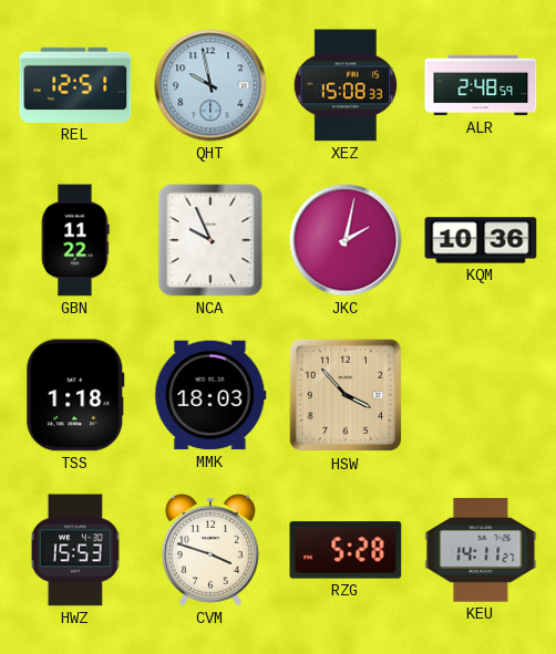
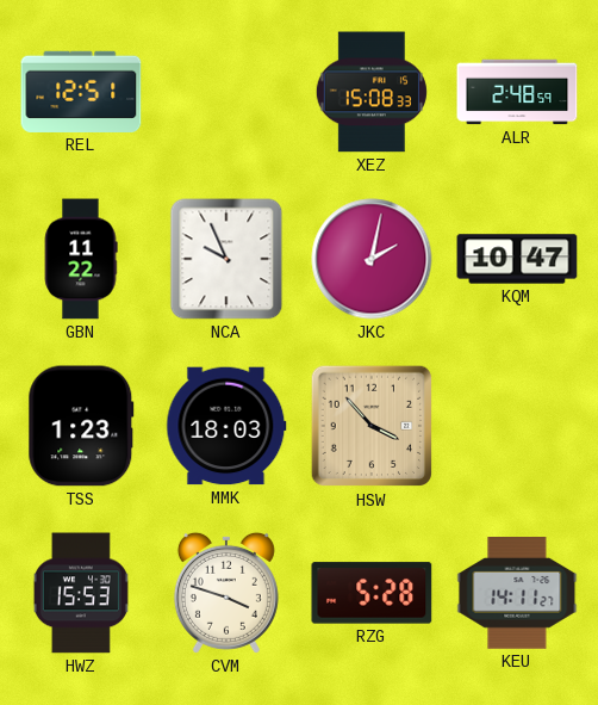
QHT: 9:58 -> none
KQM: 10:36 -> 10:47
TSS: 1:18 -> 1:23
